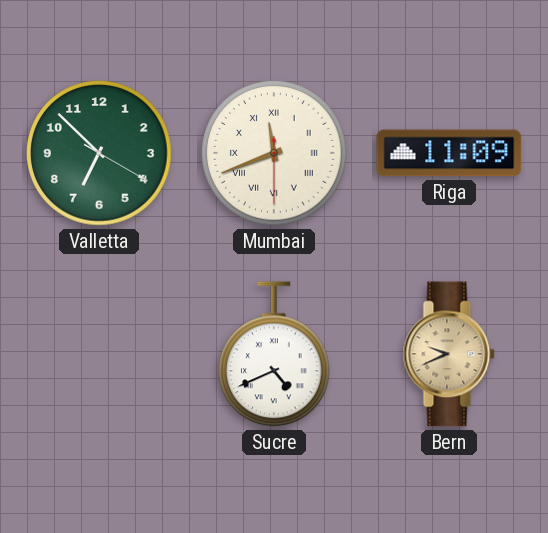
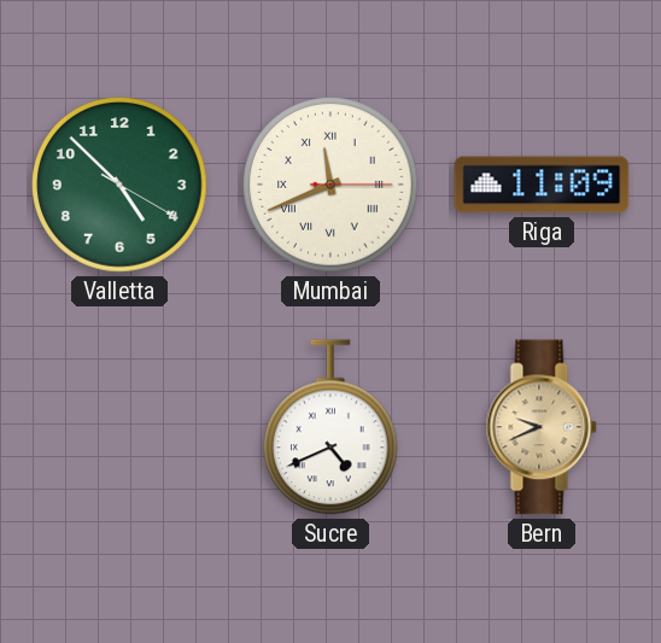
Valletta: 6:52 -> 4:52
Mumbai: 11:41:30 -> 11:41:15
